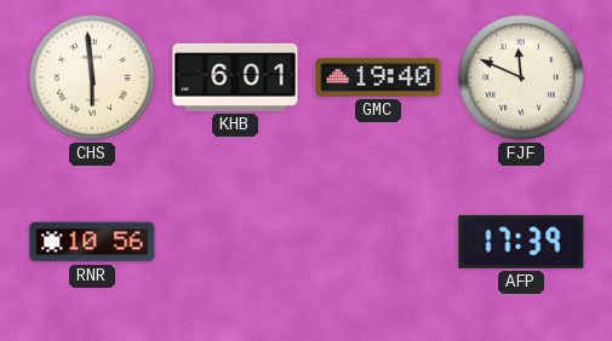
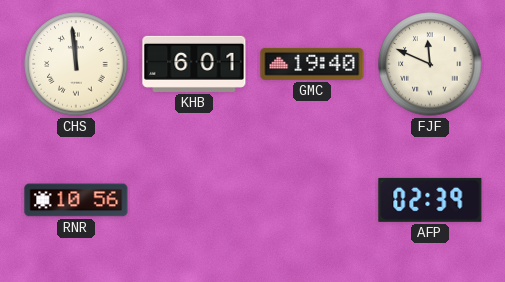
CHS: 5:59 -> 11:59
AFP: 17:39 -> 02:39
